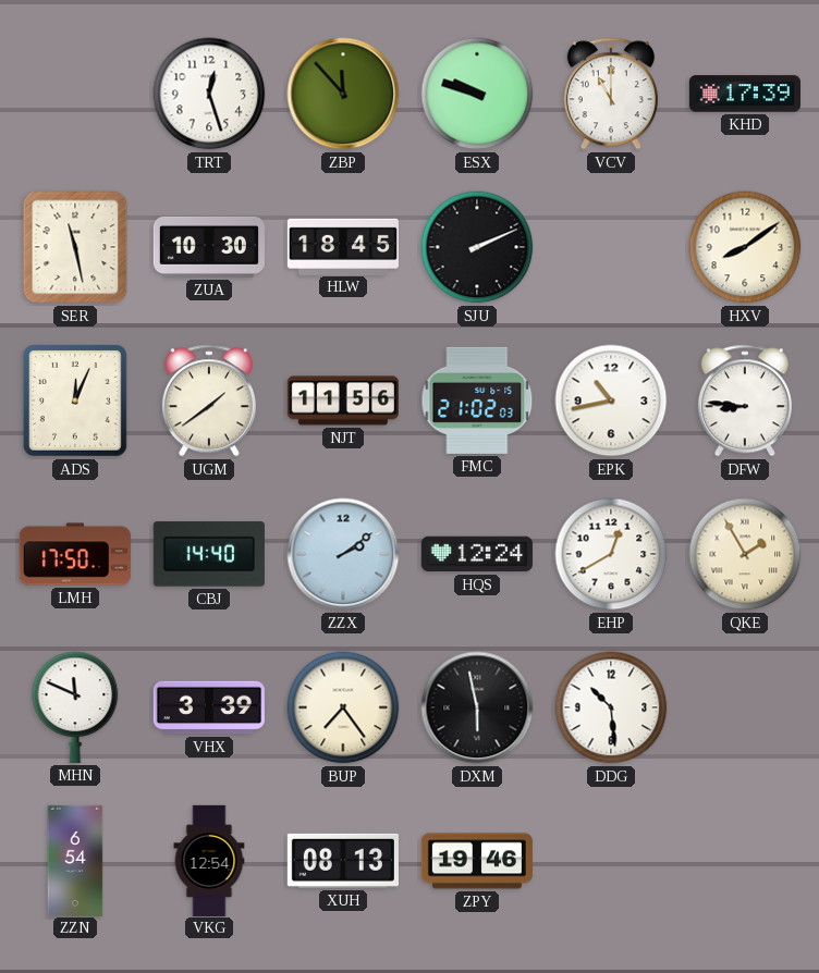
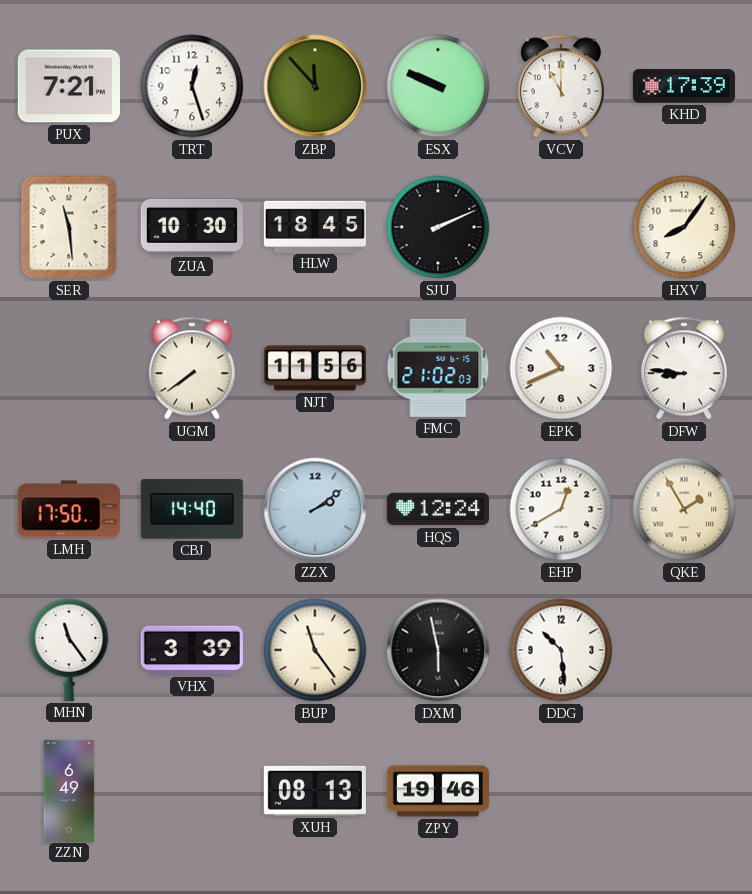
PUX: none -> 7:21
ESX: 9:48 -> 9:49
SER: 11:28 -> 11:29
HXV: 8:09 -> 8:06
ADS: 12:04 -> none
UGM: 1:39 -> 7:39
EPK: 10:43 -> 10:41
MHN: 11:49 -> 11:24
BUP: 7:24 -> 11:24
ZZN: 6:54 -> 6:49
VKG: 12:54 -> none
